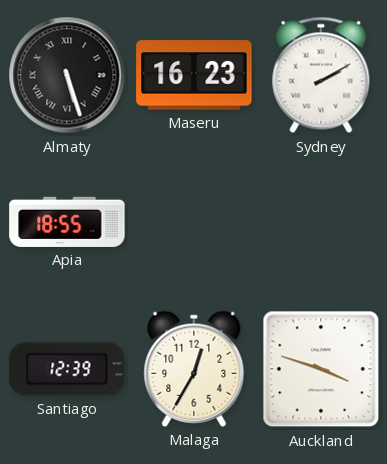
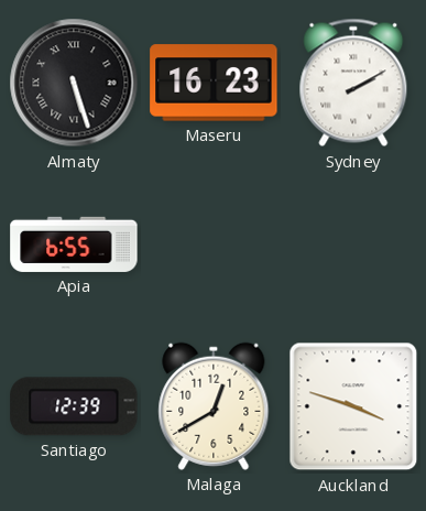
Apia: 18:55 -> 6:55
Malaga: 12:35 -> 12:40
